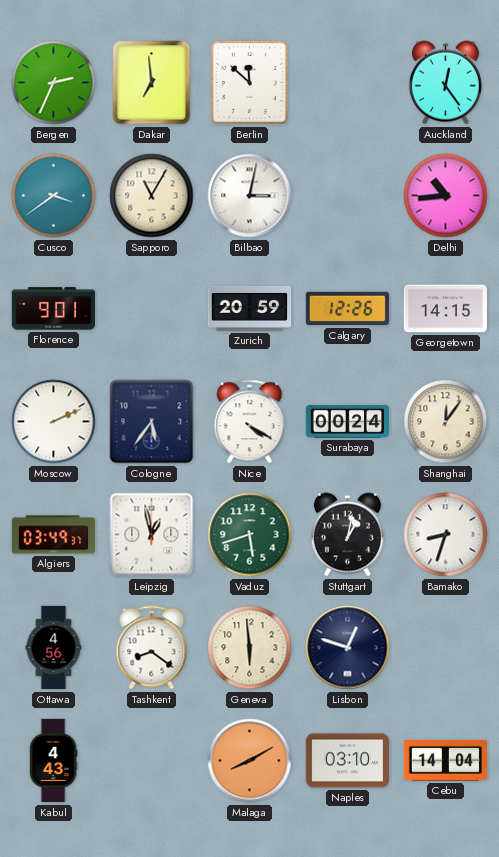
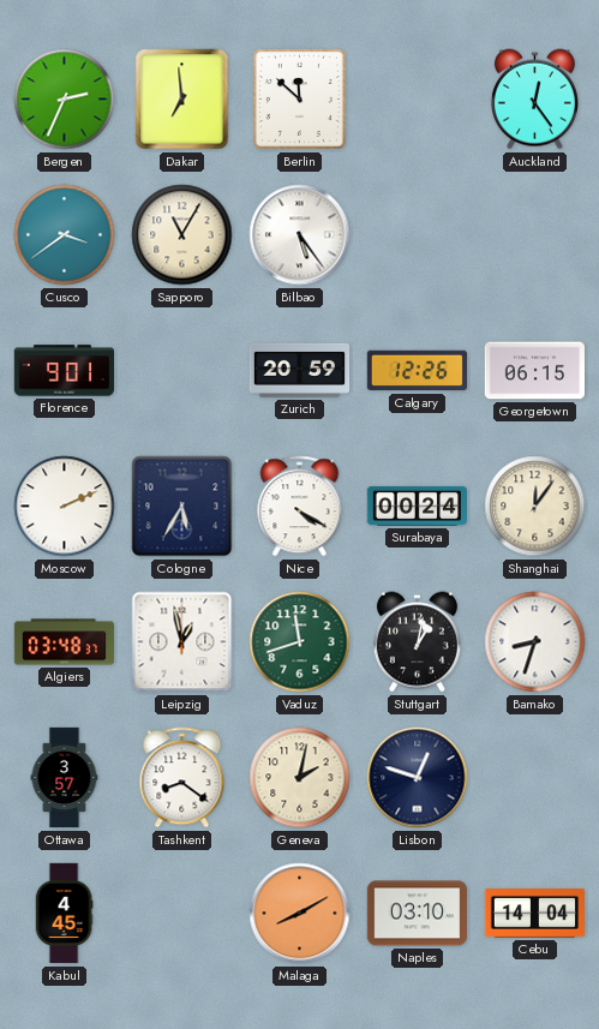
Bilbao: 3:02 -> 5:24
Delhi: 10:44 -> none
Georgetown: 14:15 -> 06:15
Cologne: 5:36 -> 5:35
Algiers: 03:49 -> 03:48
Vaduz: 5:42 -> 11:42
Ottawa: 4:56 -> 3:57
Geneva: 5:59 -> 2:02
Kabul: 4:43 -> 4:45
